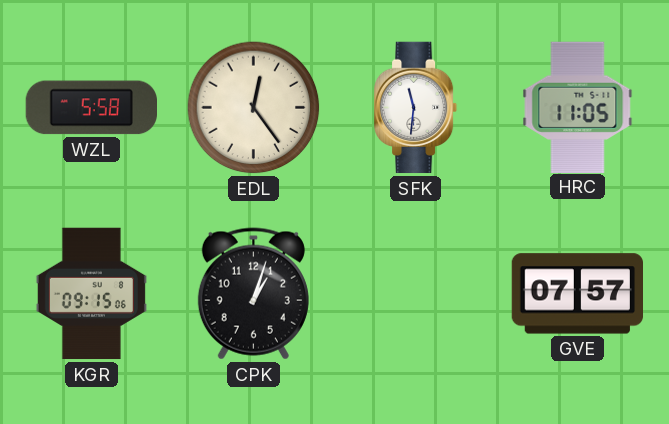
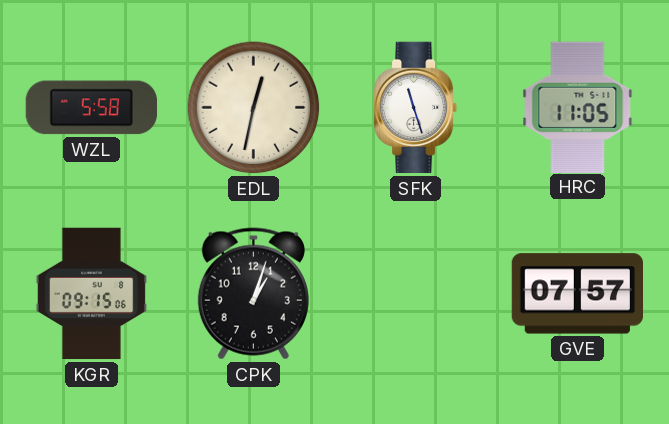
EDL: 12:24 -> 12:32
SFK: 11:31 -> 11:27
